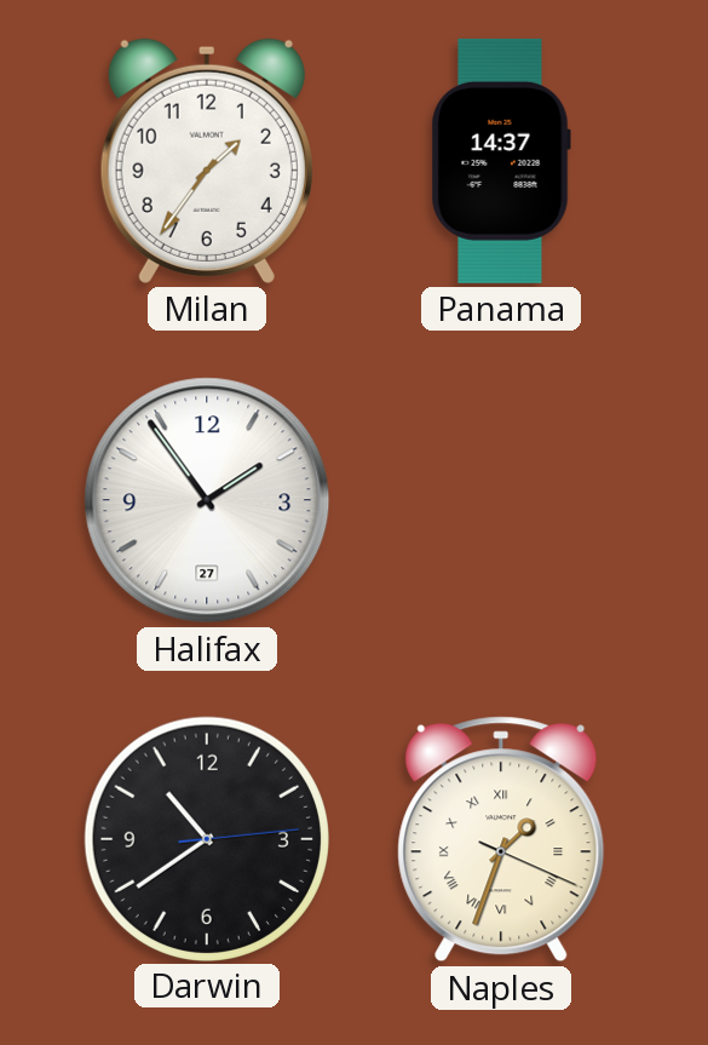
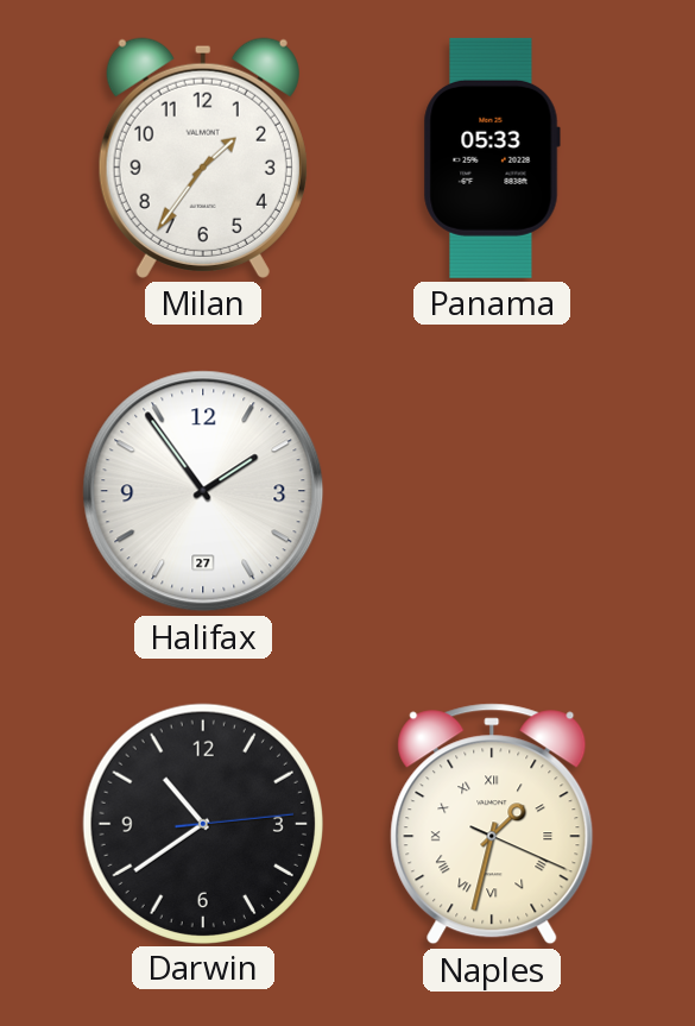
Panama: 14:37 -> 05:33
Naples: 1:33 -> 1:32
